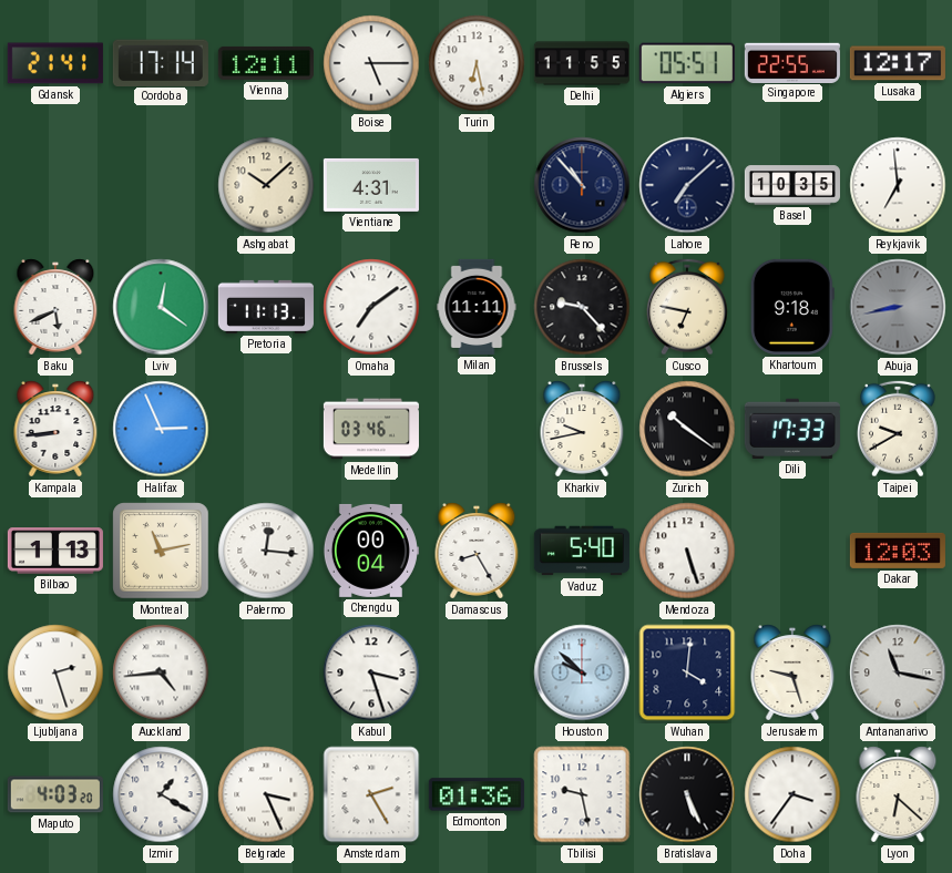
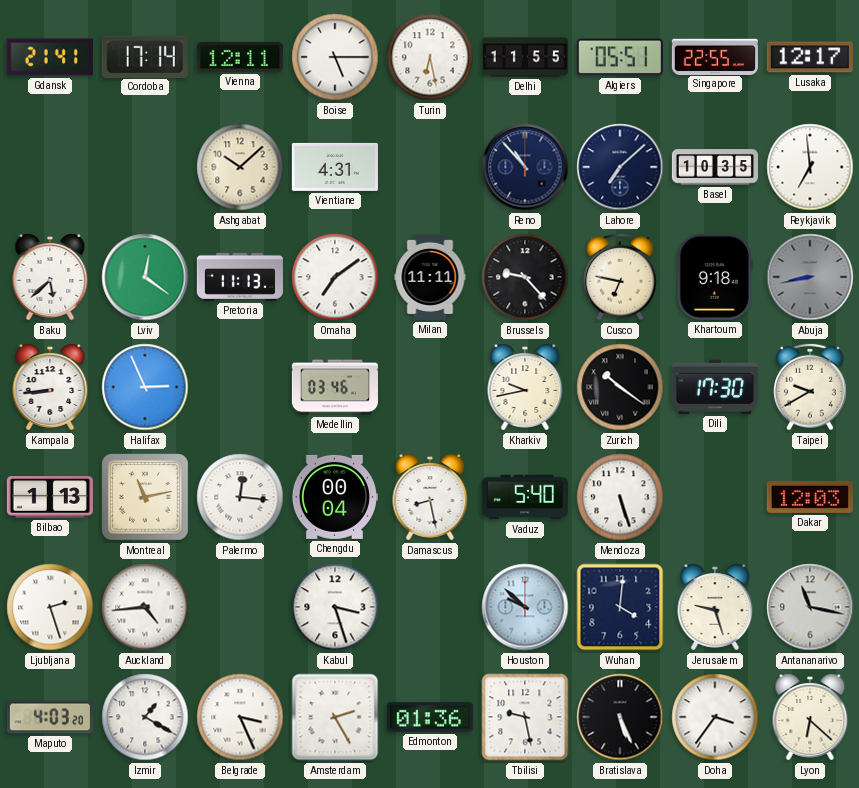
Baku: 5:41 -> 5:38
Dili: 17:33 -> 17:30
Damascus: 8:25 -> 8:28
